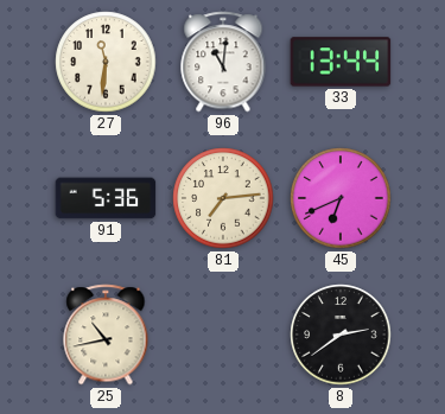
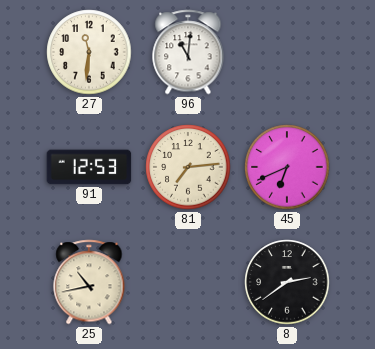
33: 13:44 -> none
91: 5:36 -> 12:53
